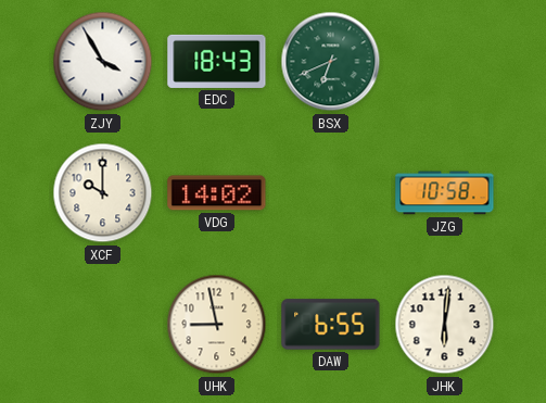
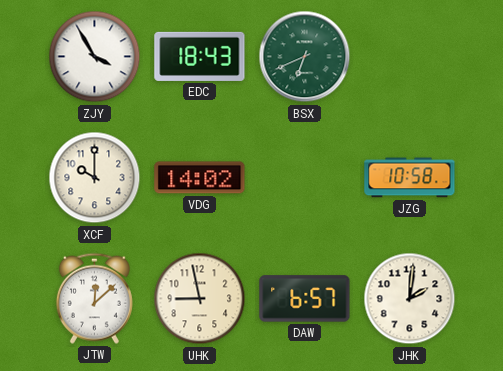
JTW: none -> 12:08
DAW: 6:55 -> 6:57
JHK: 6:01 -> 2:01
